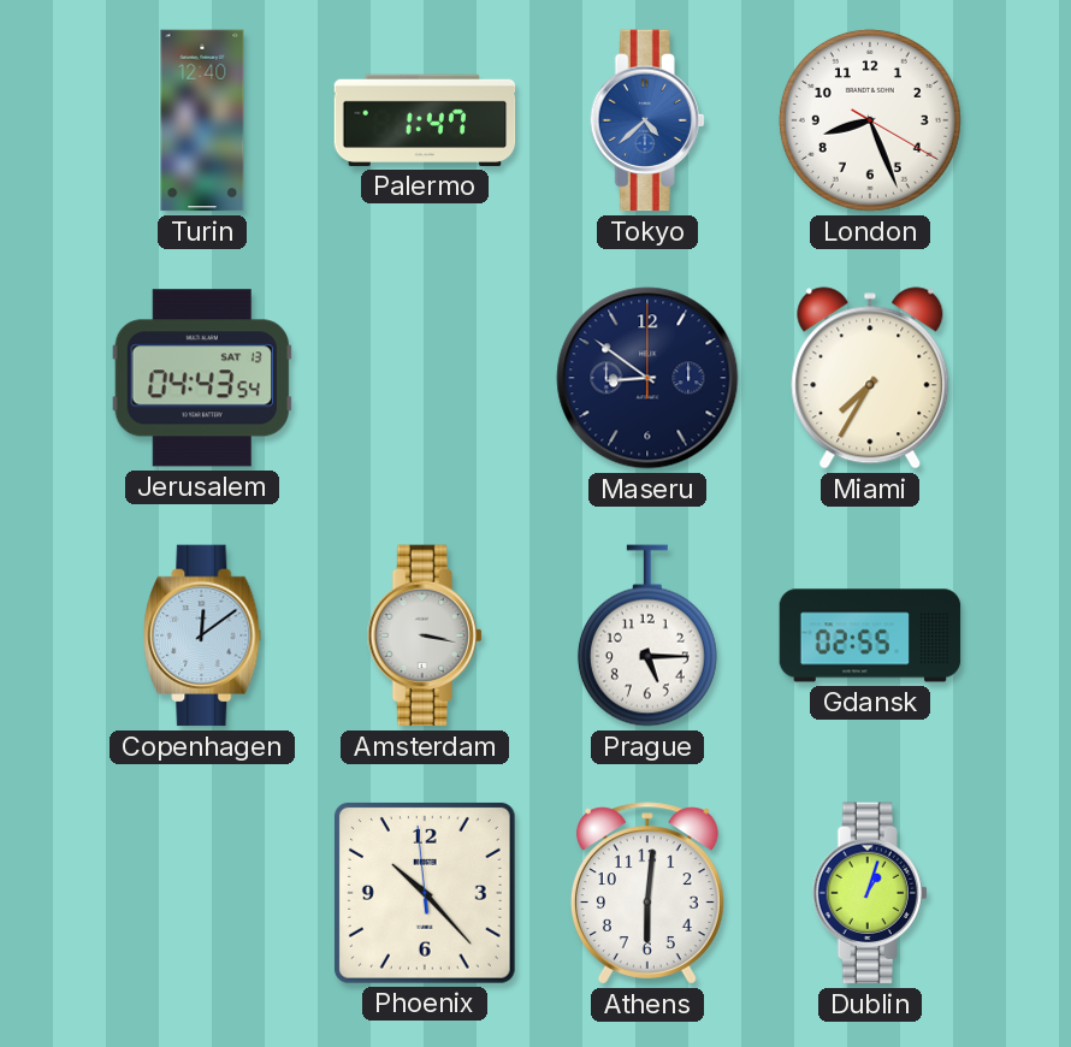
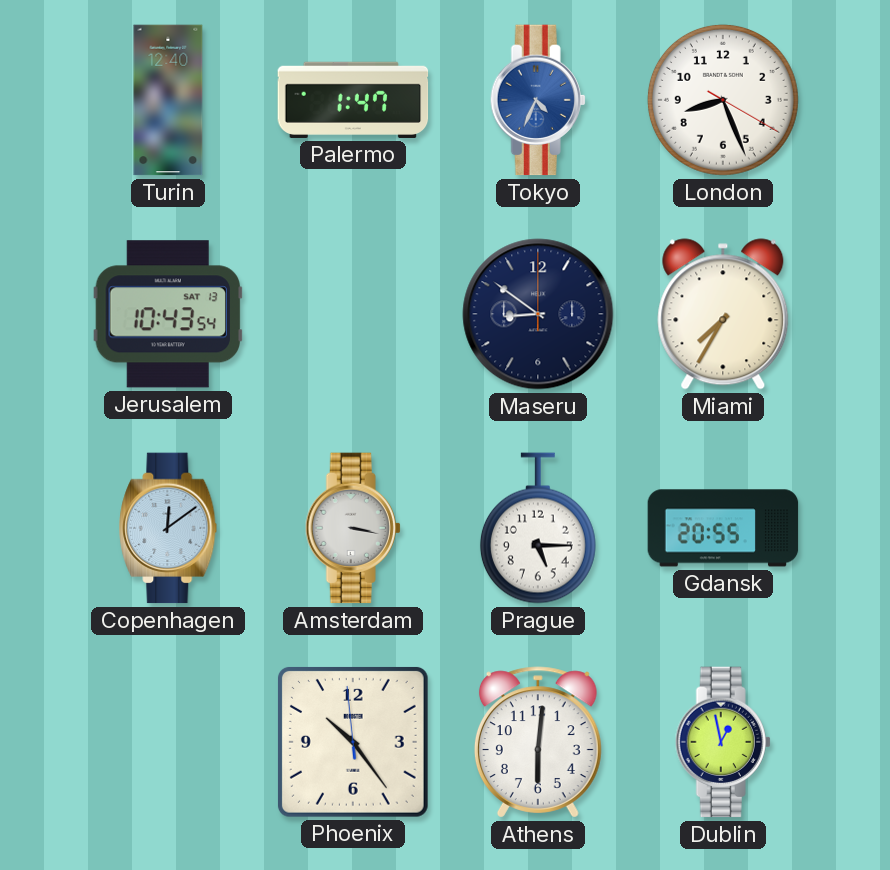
Tokyo: 4:38 -> 4:34
Jerusalem: 04:43 -> 10:43
Gdansk: 02:55 -> 20:55
Phoenix: 10:22 -> 10:23
Dublin: 1:03 -> 12:58
